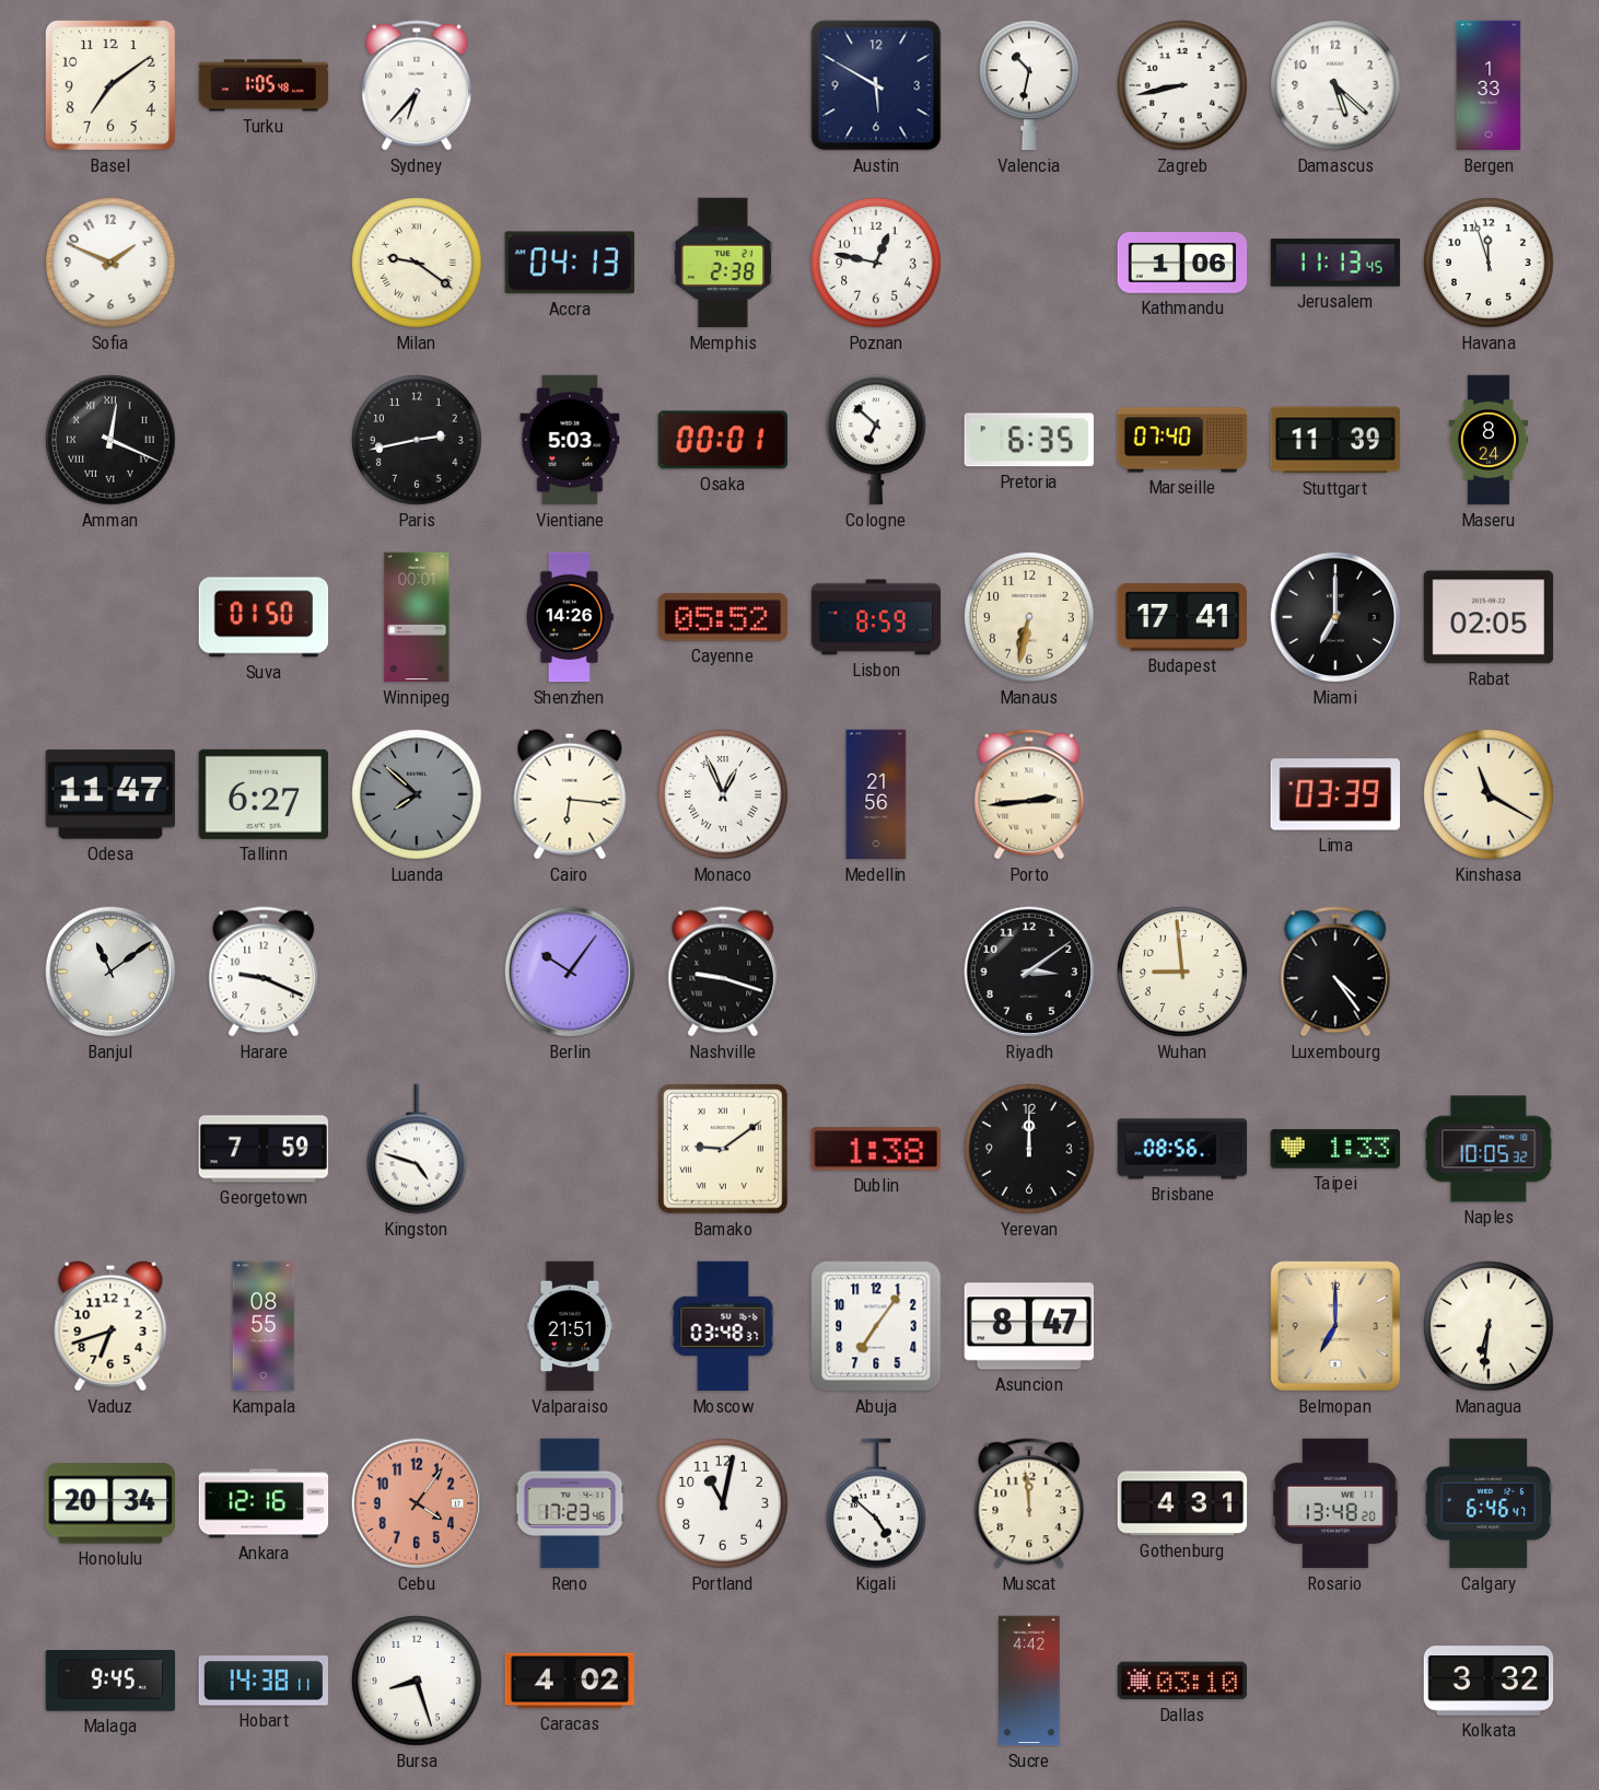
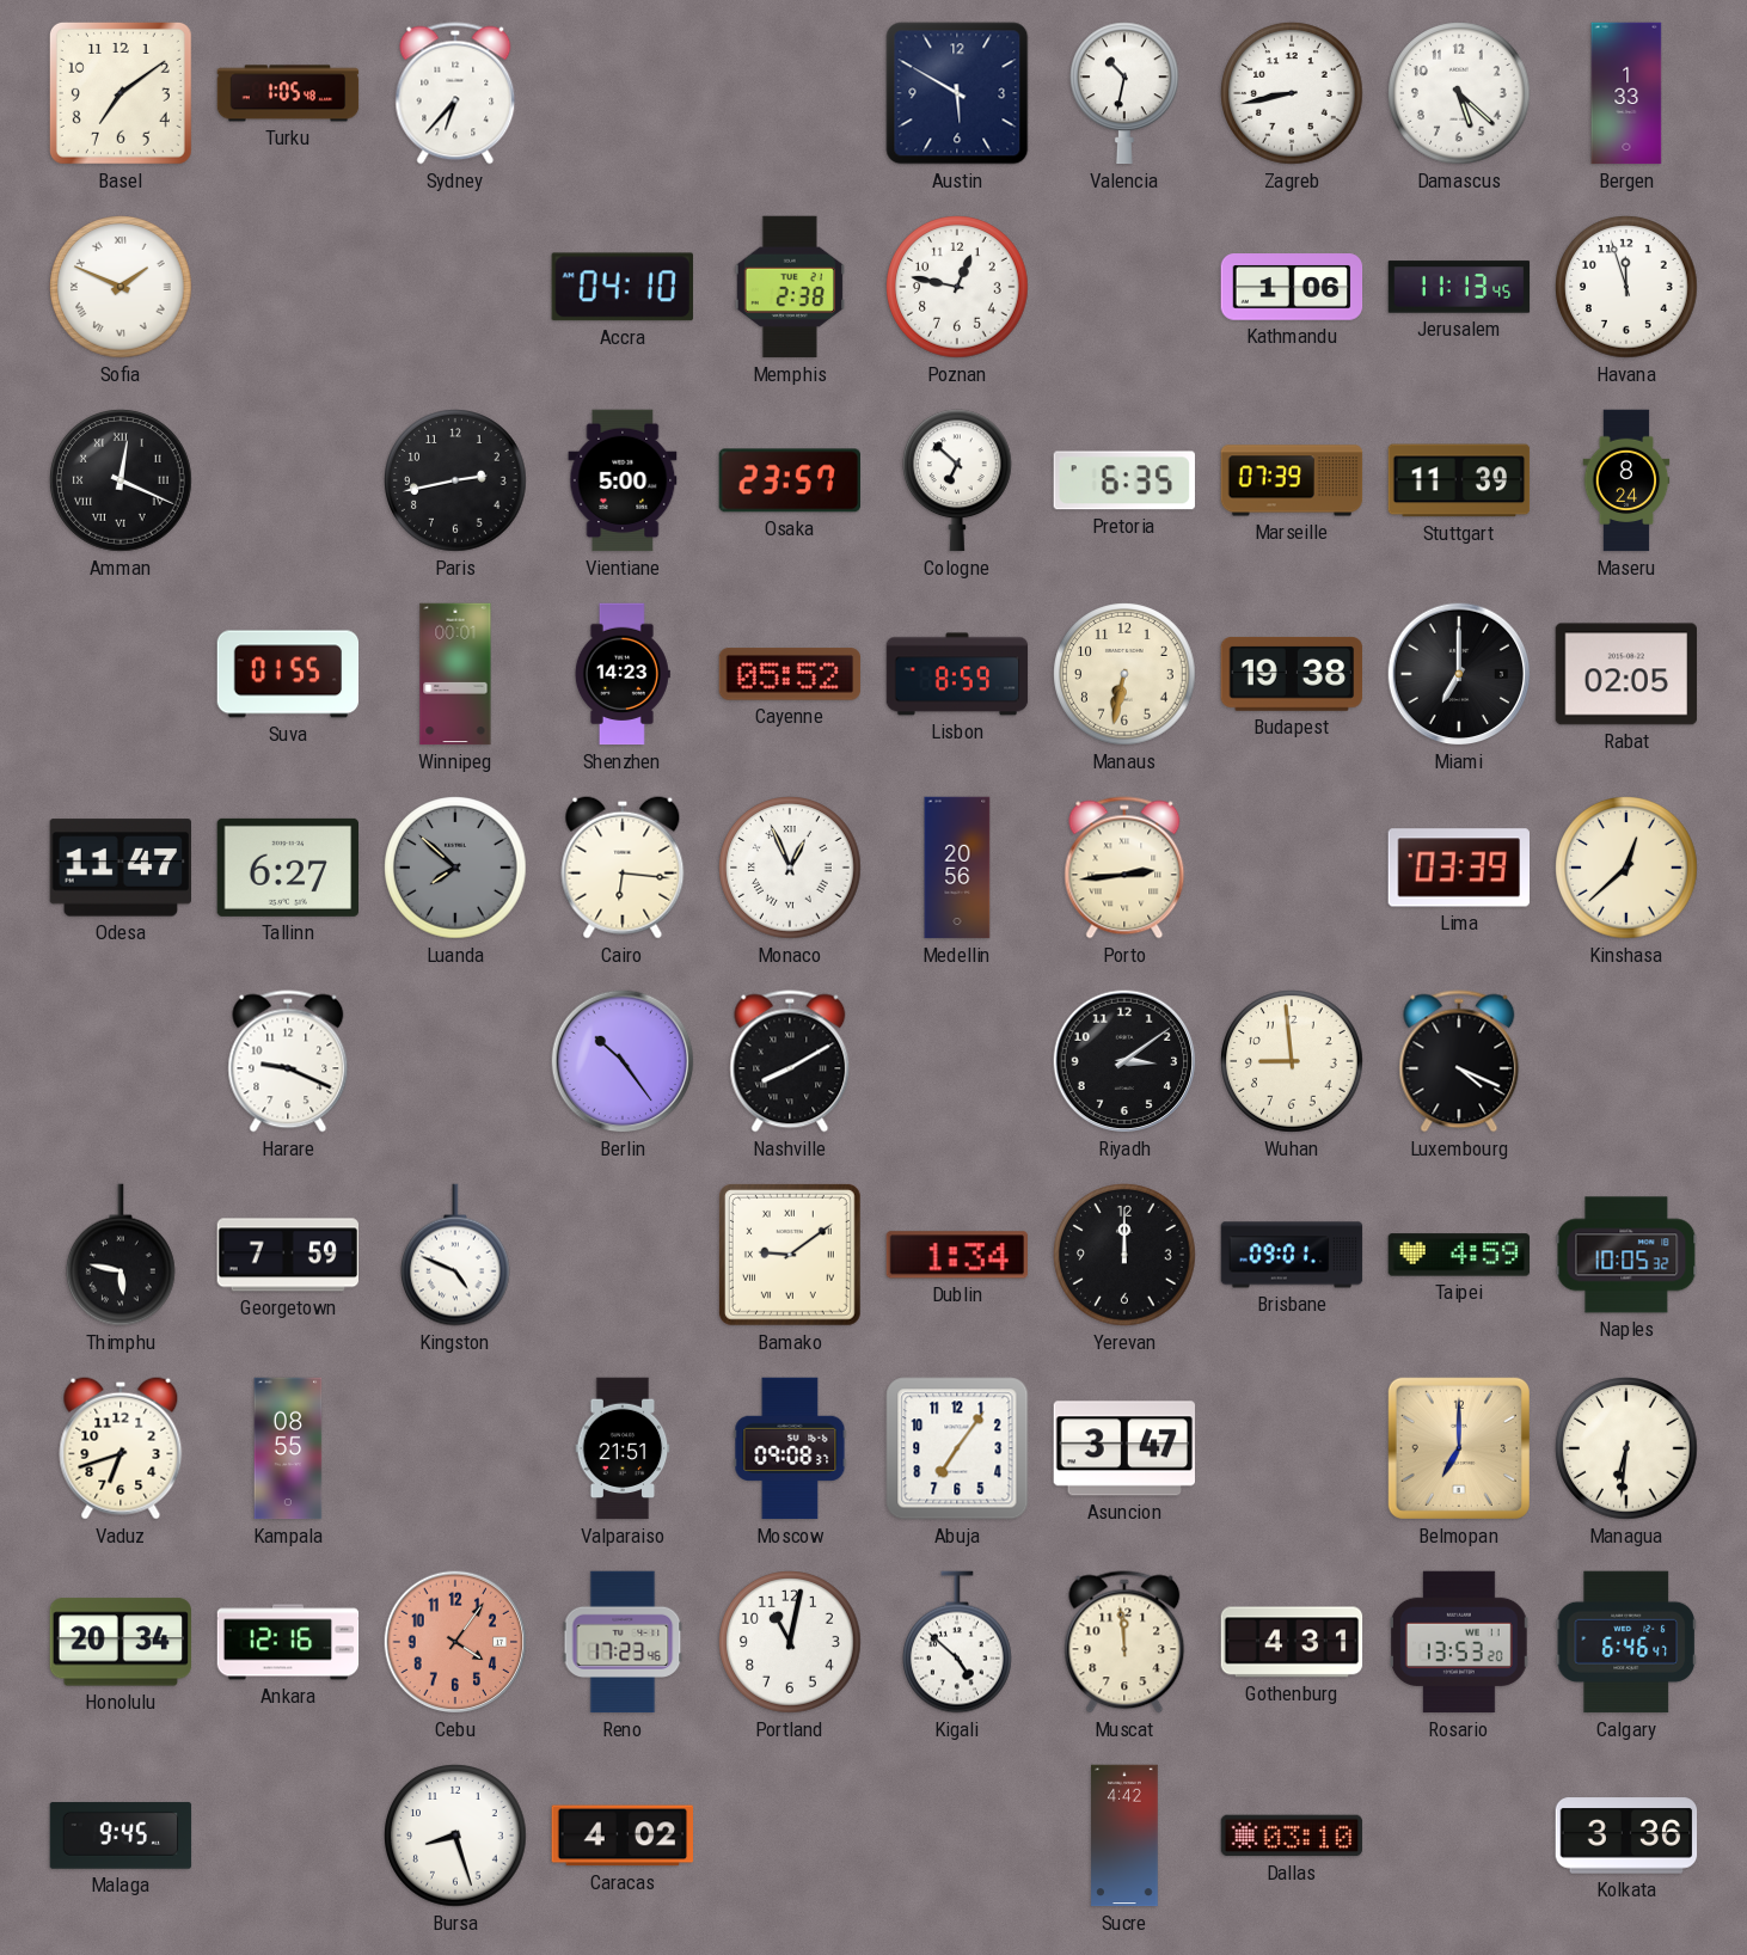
Sofia numerals: Arabic -> Roman
Milan: 9:21 -> none
Accra: 04:13 -> 04:10
Vientiane: 5:03 -> 5:00
Osaka: 00:01 -> 23:57
Marseille: 07:40 -> 07:39
Suva: 01:50 -> 01:55
Shenzhen: 14:26 -> 14:23
Budapest: 17:41 -> 19:38
Medellin: 21:56 -> 20:56
Kinshasa: 11:20 -> 12:38
Banjul: 11:09 -> none
Berlin: 10:06 -> 10:24
Nashville: 9:18 -> 8:10
Luxembourg: 4:24 -> 4:19
Thimphu: none -> 5:47
Kingston: 4:48 -> 4:49
Dublin: 1:38 -> 1:34
Brisbane: 08:56 -> 09:01
Taipei: 1:33 -> 4:59
Moscow: 03:48 -> 09:08
Asuncion: 8:47 -> 3:47
Rosario: 13:48 -> 13:53
Hobart: 14:38 -> none
Kolkata: 3:32 -> 3:36
